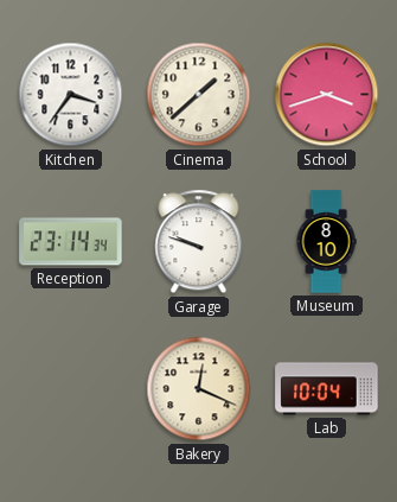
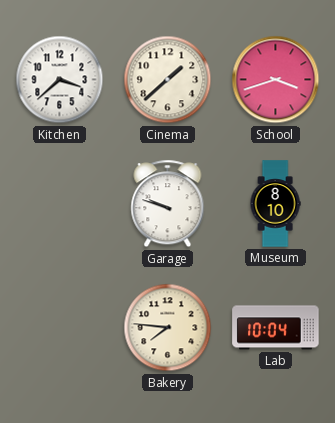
Kitchen: 3:36 -> 3:38
Reception: 23:14 -> none
Bakery: 12:19 -> 7:46
